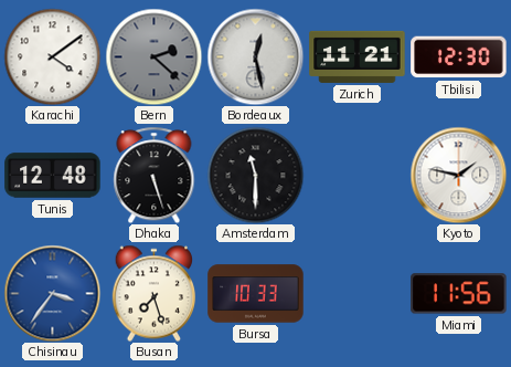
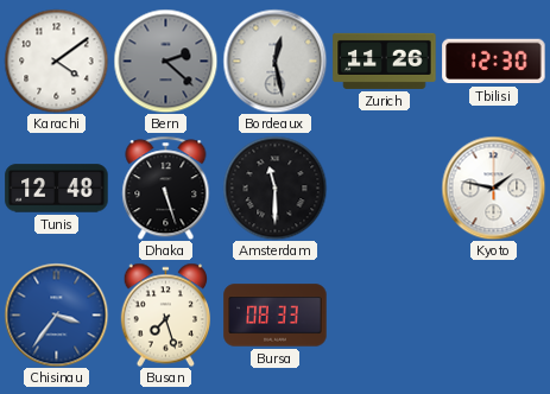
Zurich: 11:21 -> 11:26
Bursa: 10:33 -> 08:33
Miami: 11:56 -> none
